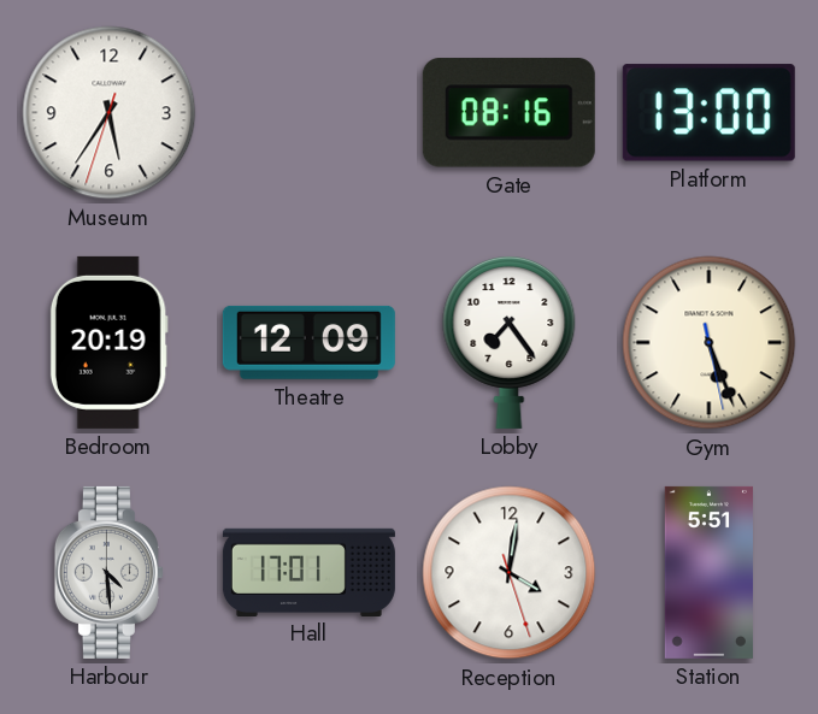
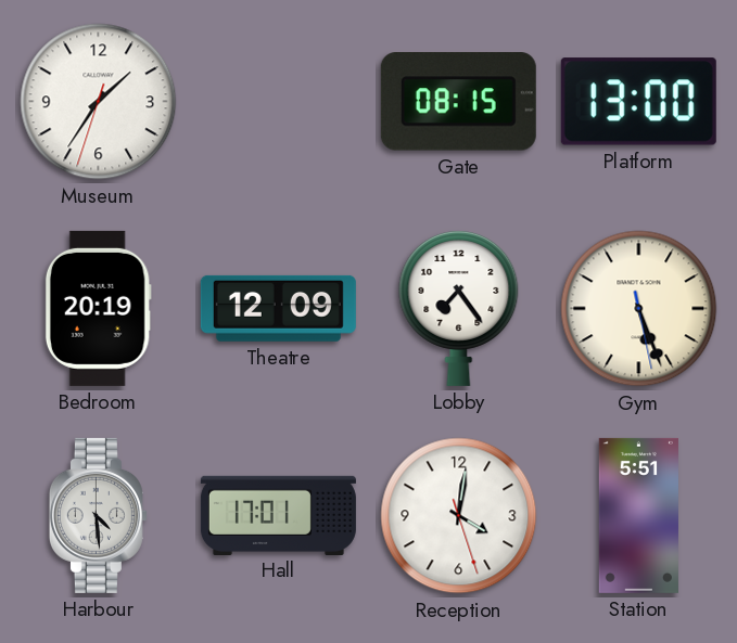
Museum: 5:35 -> 1:35
Gate: 08:16 -> 08:15
